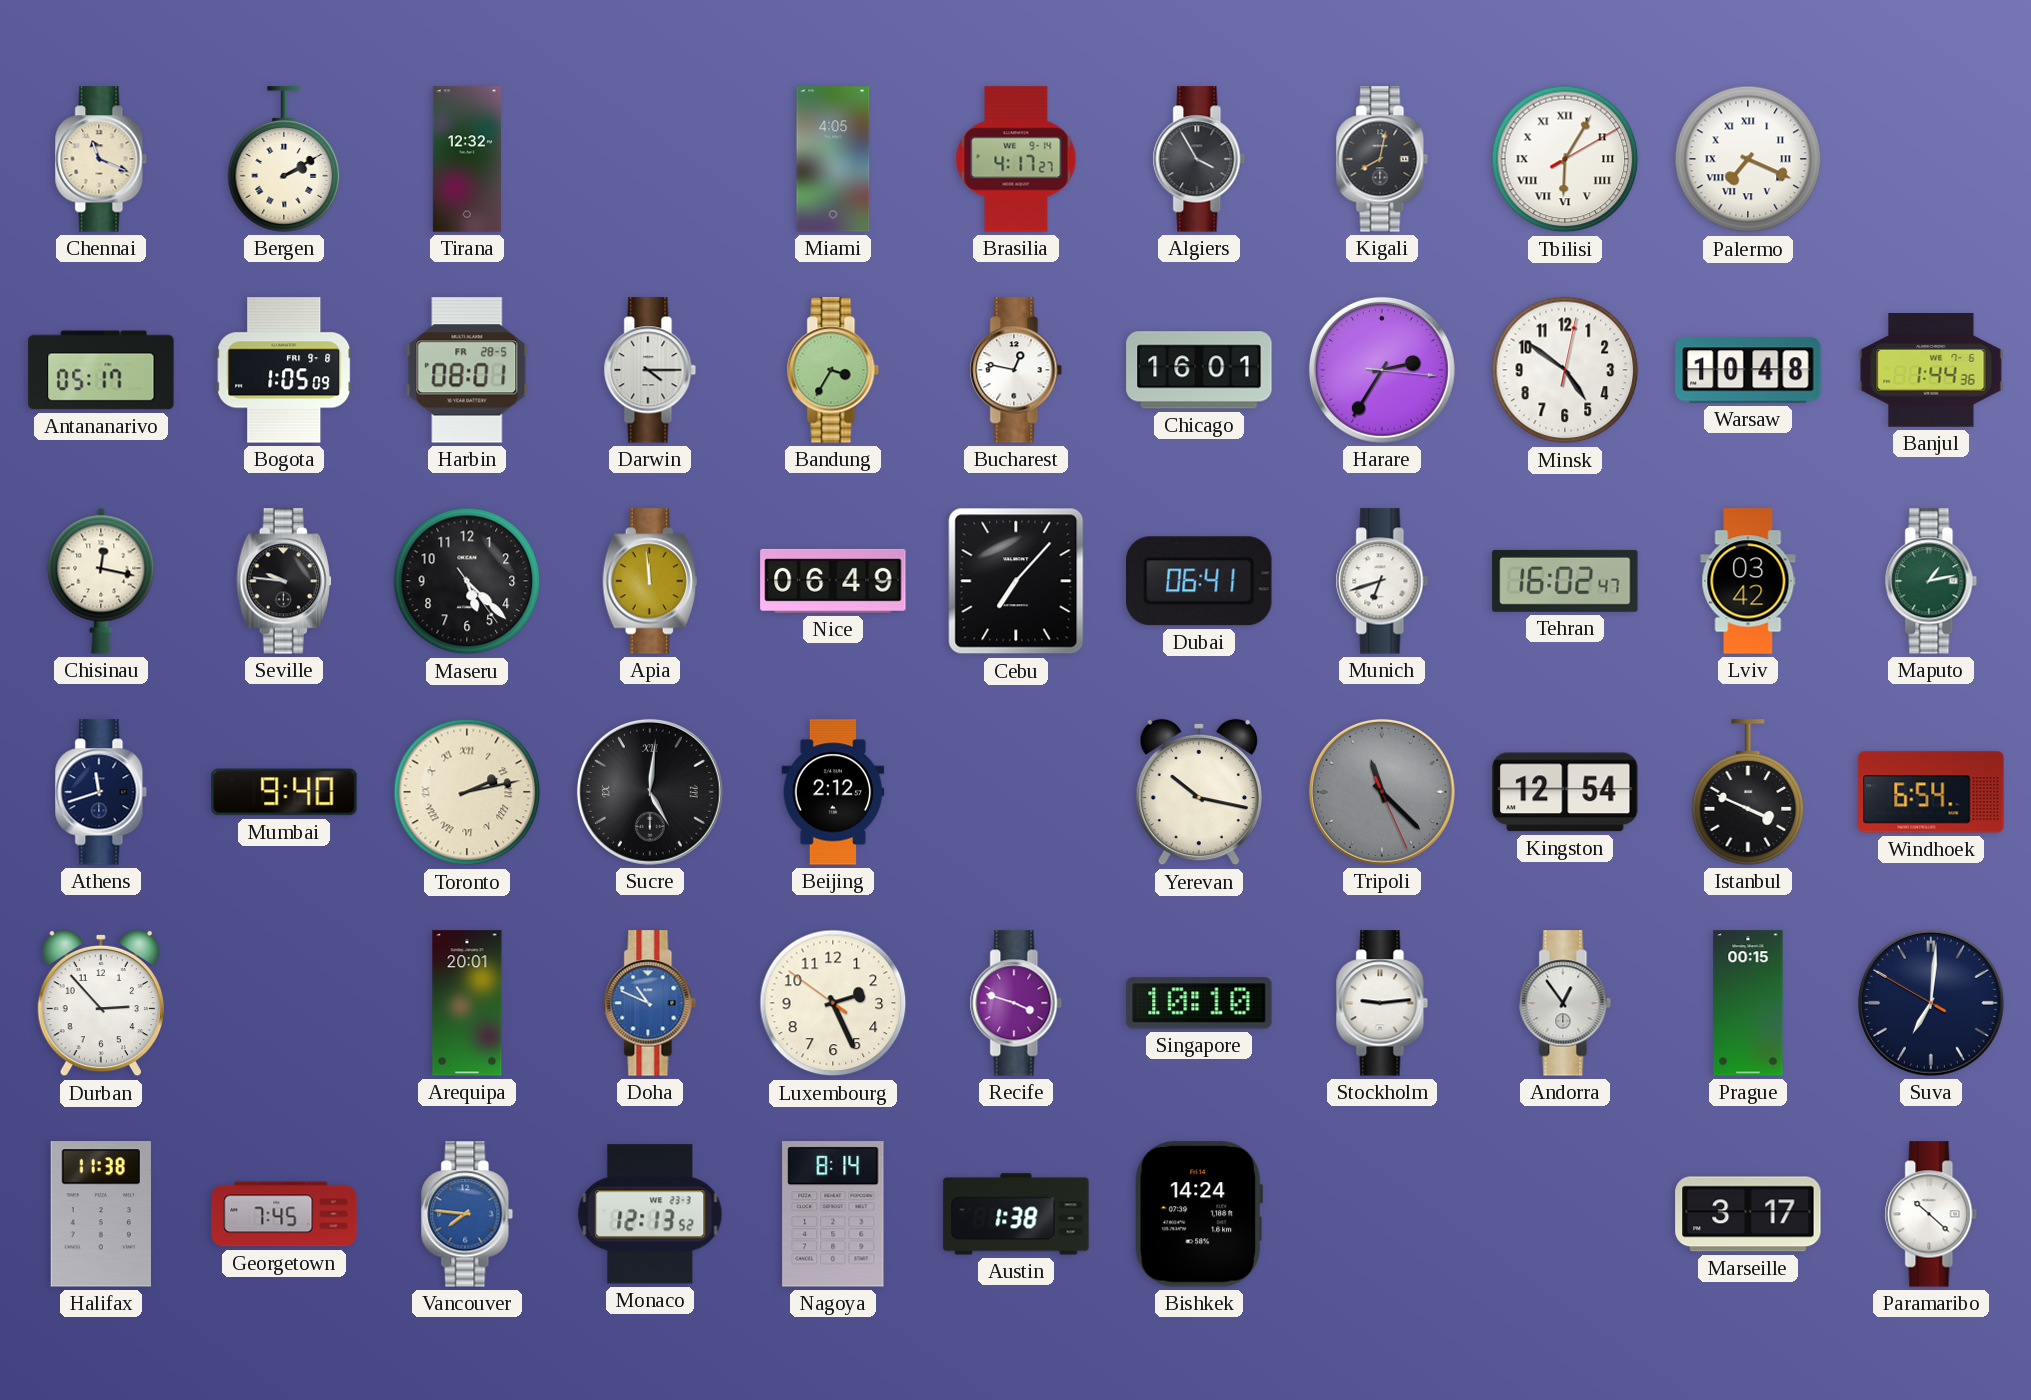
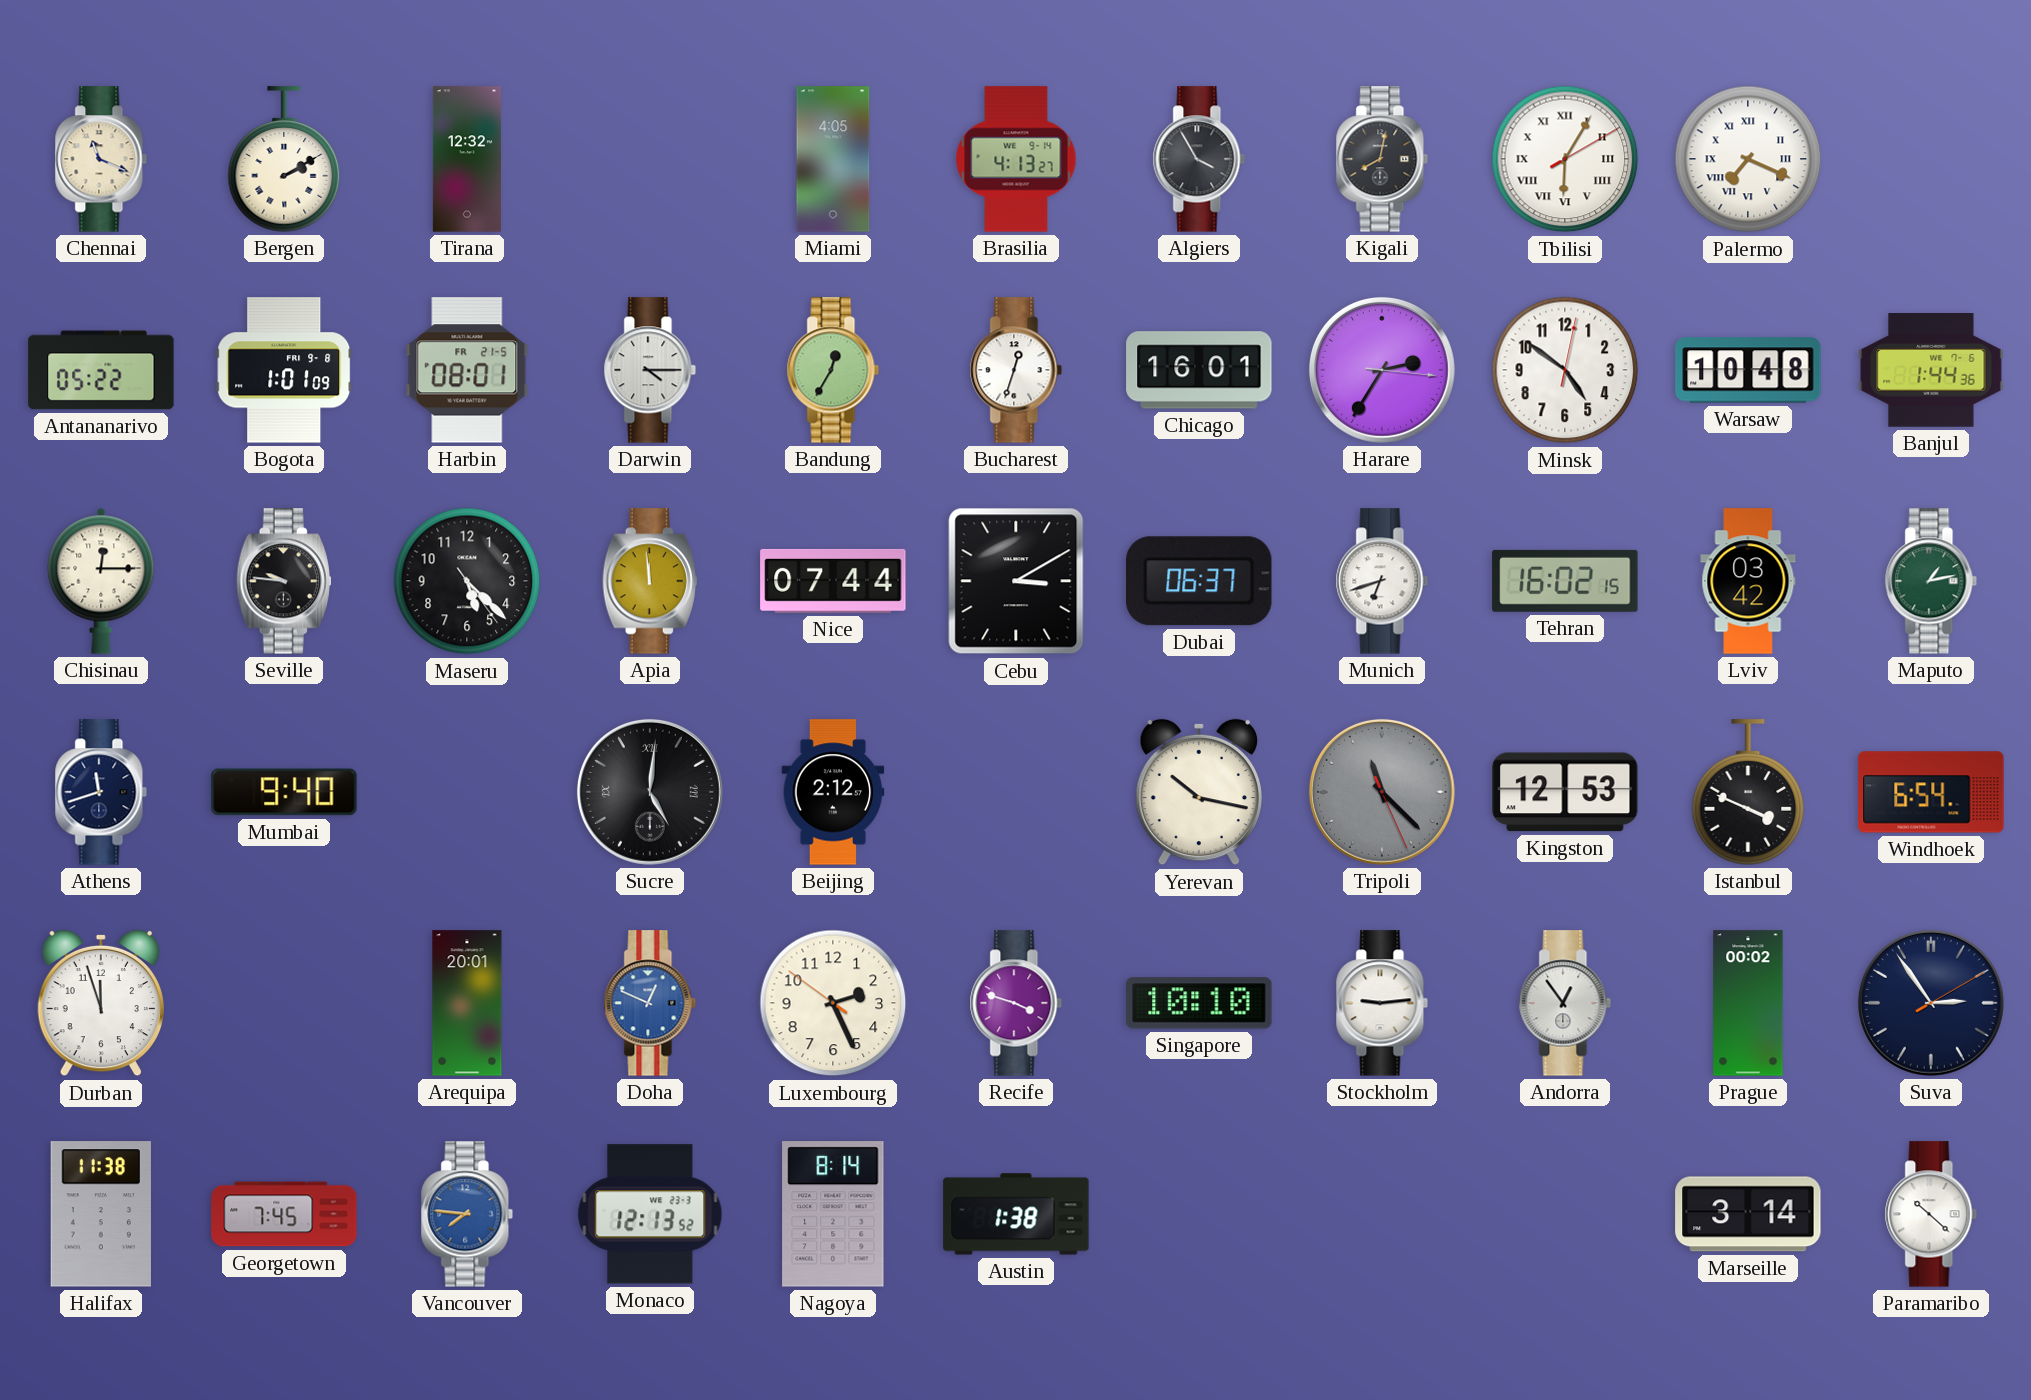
Brasilia: 4:17 -> 4:13
Antananarivo: 05:17 -> 05:22
Bogota: 1:05 -> 1:01
Harbin date: FR 28-5 -> FR 21-5
Bandung: 3:35 -> 12:35
Bucharest: 12:47 -> 12:33
Chisinau: 12:17 -> 12:15
Nice: 06:49 -> 07:44
Cebu: 7:07 -> 3:10
Dubai: 06:41 -> 06:37
Tehran: 16:02:47 -> 16:02:15
Toronto: 2:13 -> none
Kingston: 12:54 -> 12:53
Durban: 2:53 -> 11:57
Doha: 10:49 -> 12:49
Prague: 00:15 -> 00:02
Suva: 7:00 -> 2:54
Bishkek: 14:24 -> none
Marseille: 3:17 -> 3:14
